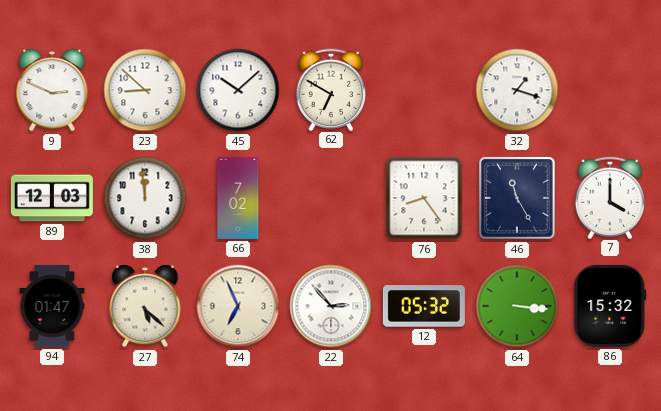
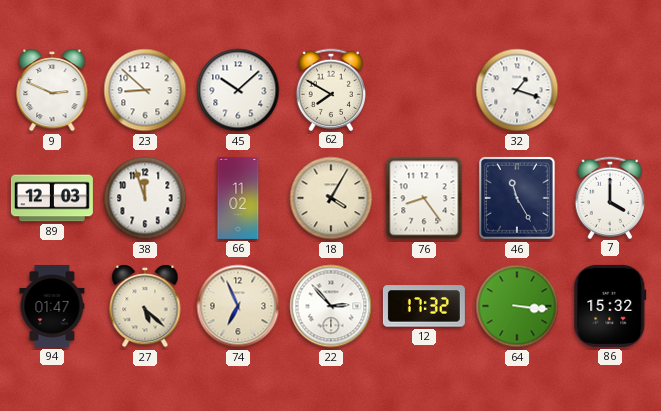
62: 6:50 -> 7:50
38: 11:59 -> 11:57
66: 7:02 -> 11:02
18: none -> 4:05
12: 05:32 -> 17:32
